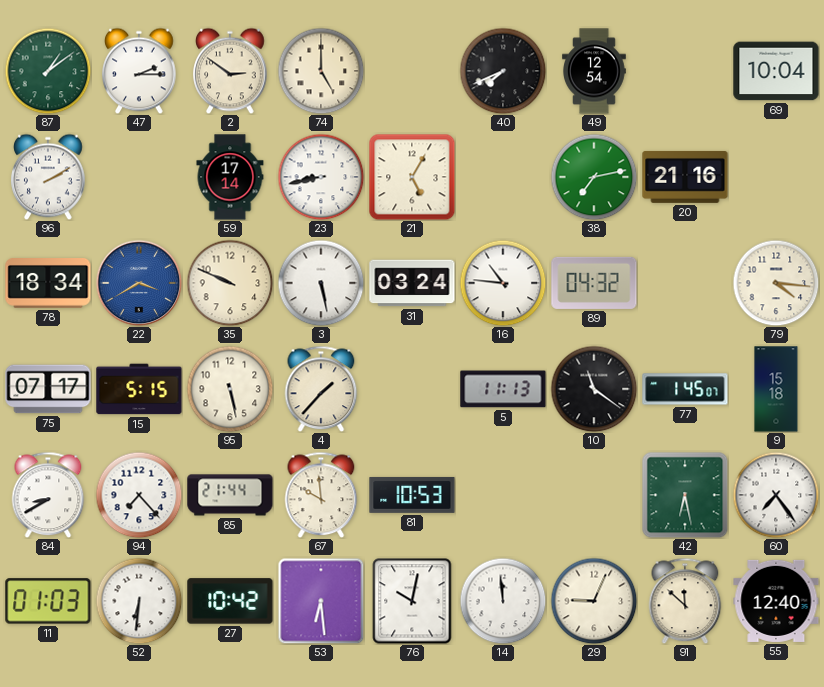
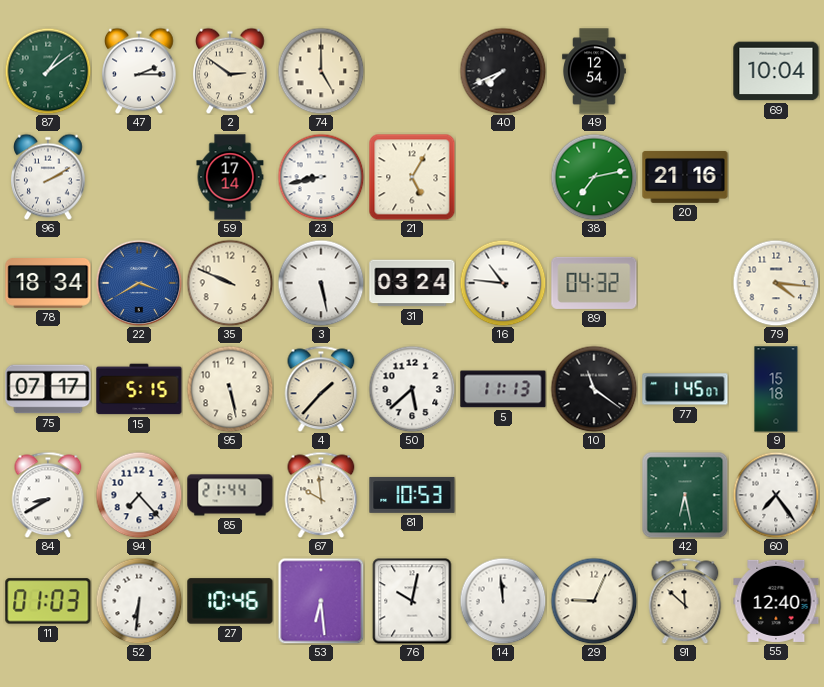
50: none -> 5:38
27: 10:42 -> 10:46
